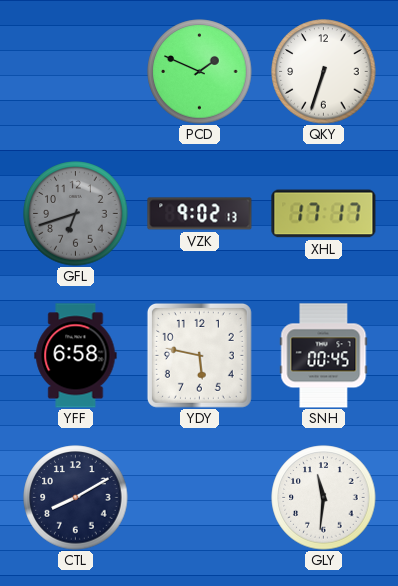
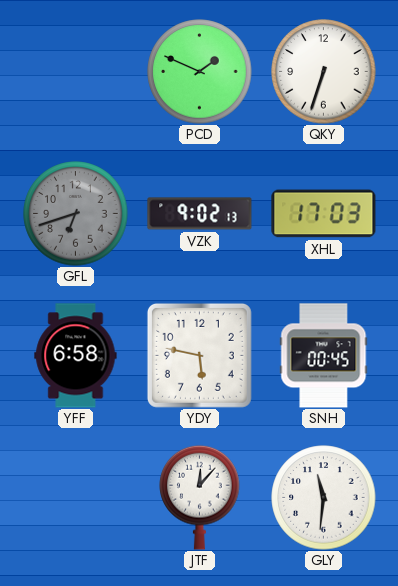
XHL: 17:17 -> 17:03
CTL: 8:10 -> none
JTF: none -> 12:07
